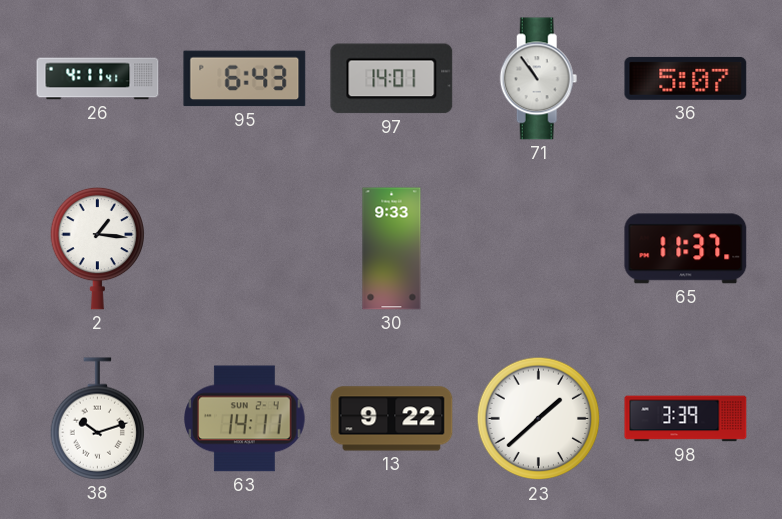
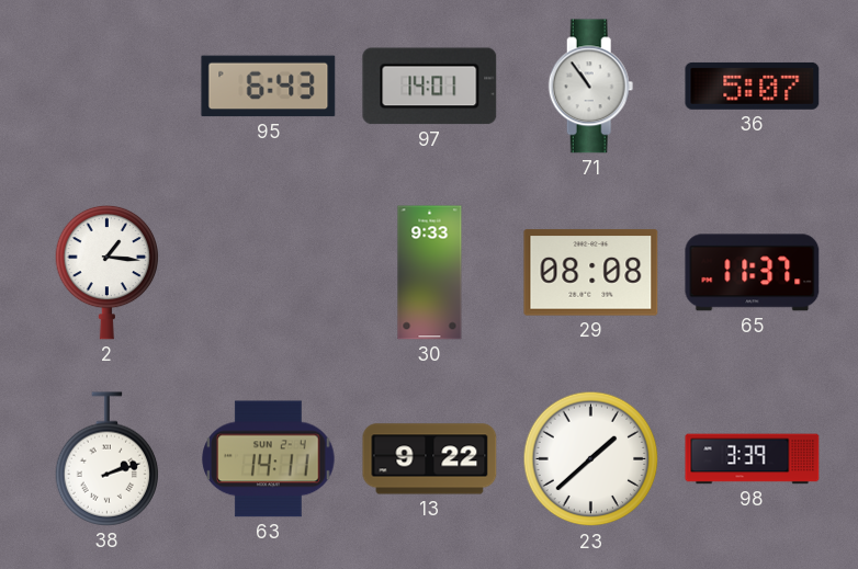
26: 4:11 -> none
29: none -> 08:08
38: 10:12 -> 2:12
